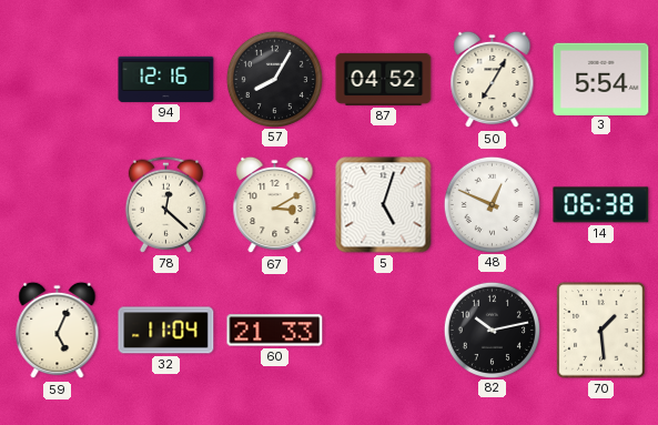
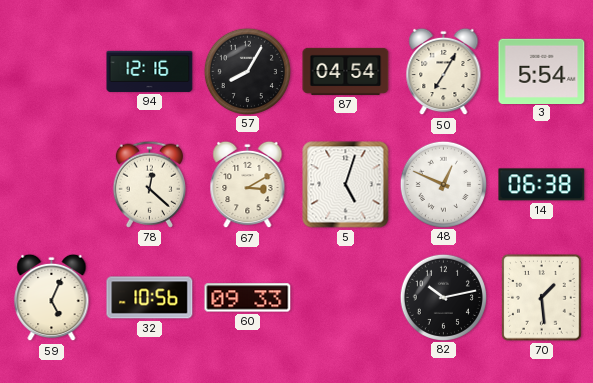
87: 04:52 -> 04:54
32: 11:04 -> 10:56
60: 21:33 -> 09:33
